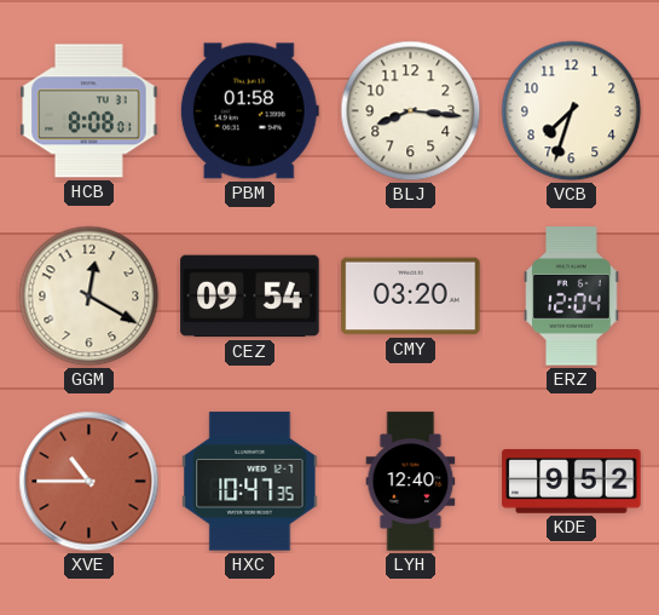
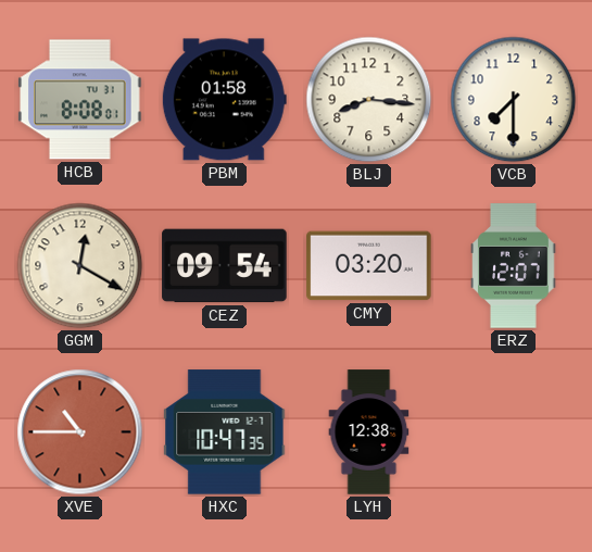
VCB: 7:33 -> 7:30
ERZ: 12:04 -> 12:07
LYH: 12:40 -> 12:38
KDE: 9:52 -> none
